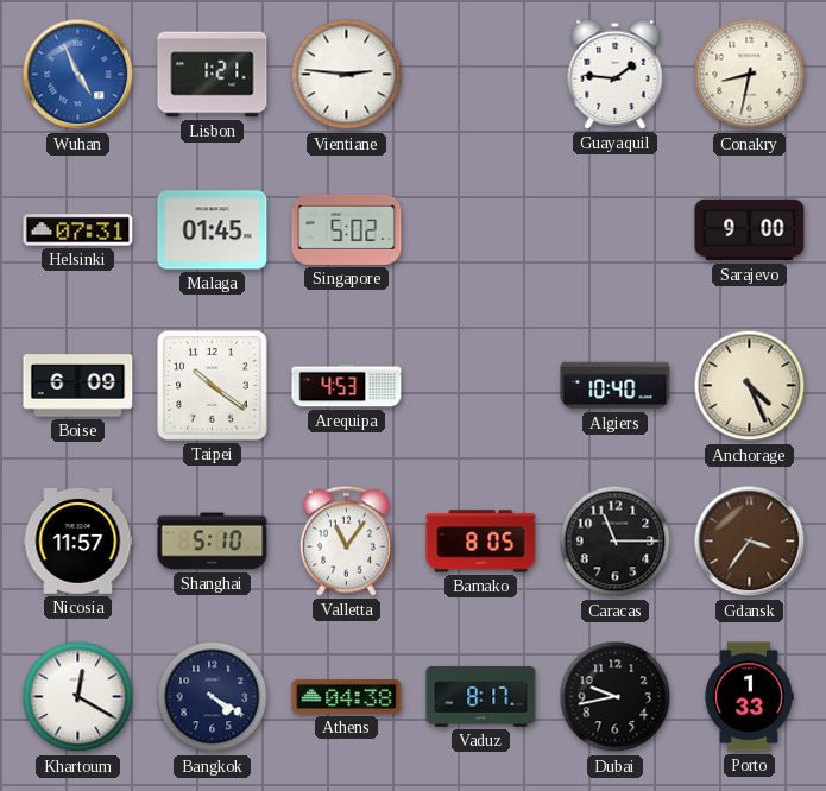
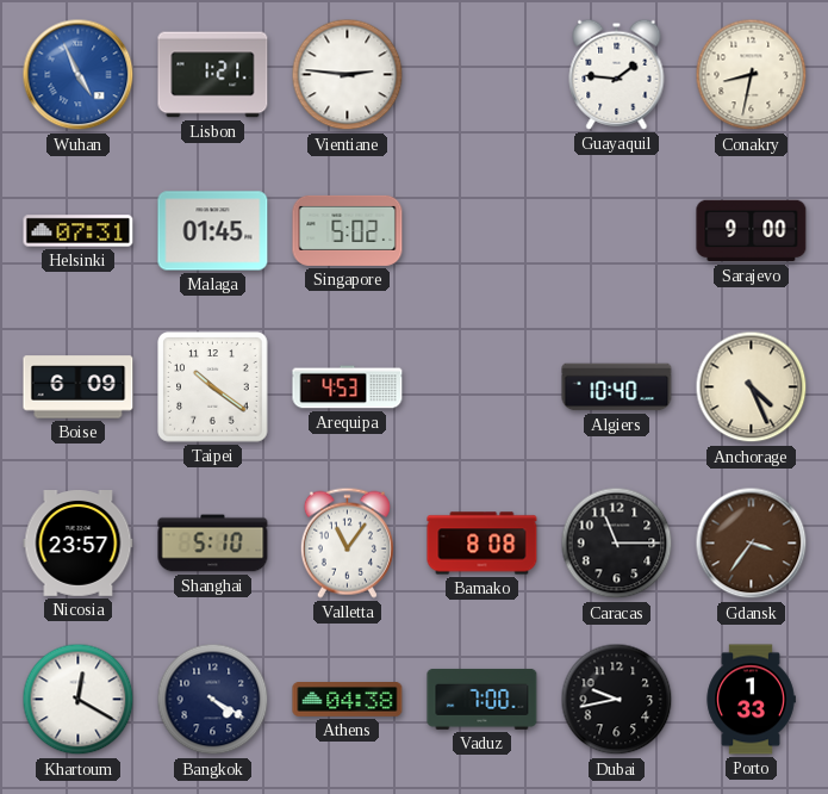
Nicosia: 11:57 -> 23:57
Bamako: 8:05 -> 8:08
Vaduz: 8:17 -> 7:00
